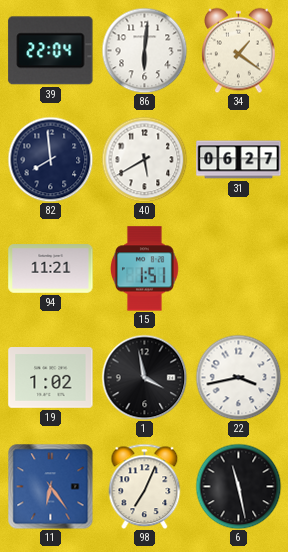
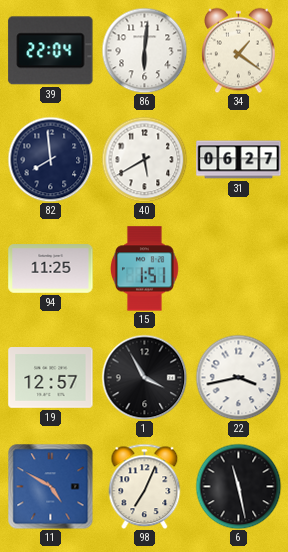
94: 11:21 -> 11:25
19: 1:02 -> 12:57
1: 3:58 -> 3:55
11: 6:24 -> 4:50
